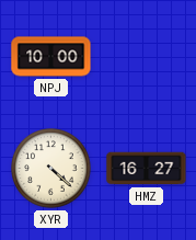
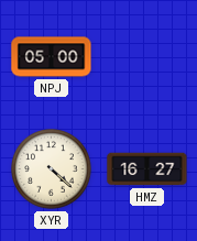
NPJ: 10:00 -> 05:00
